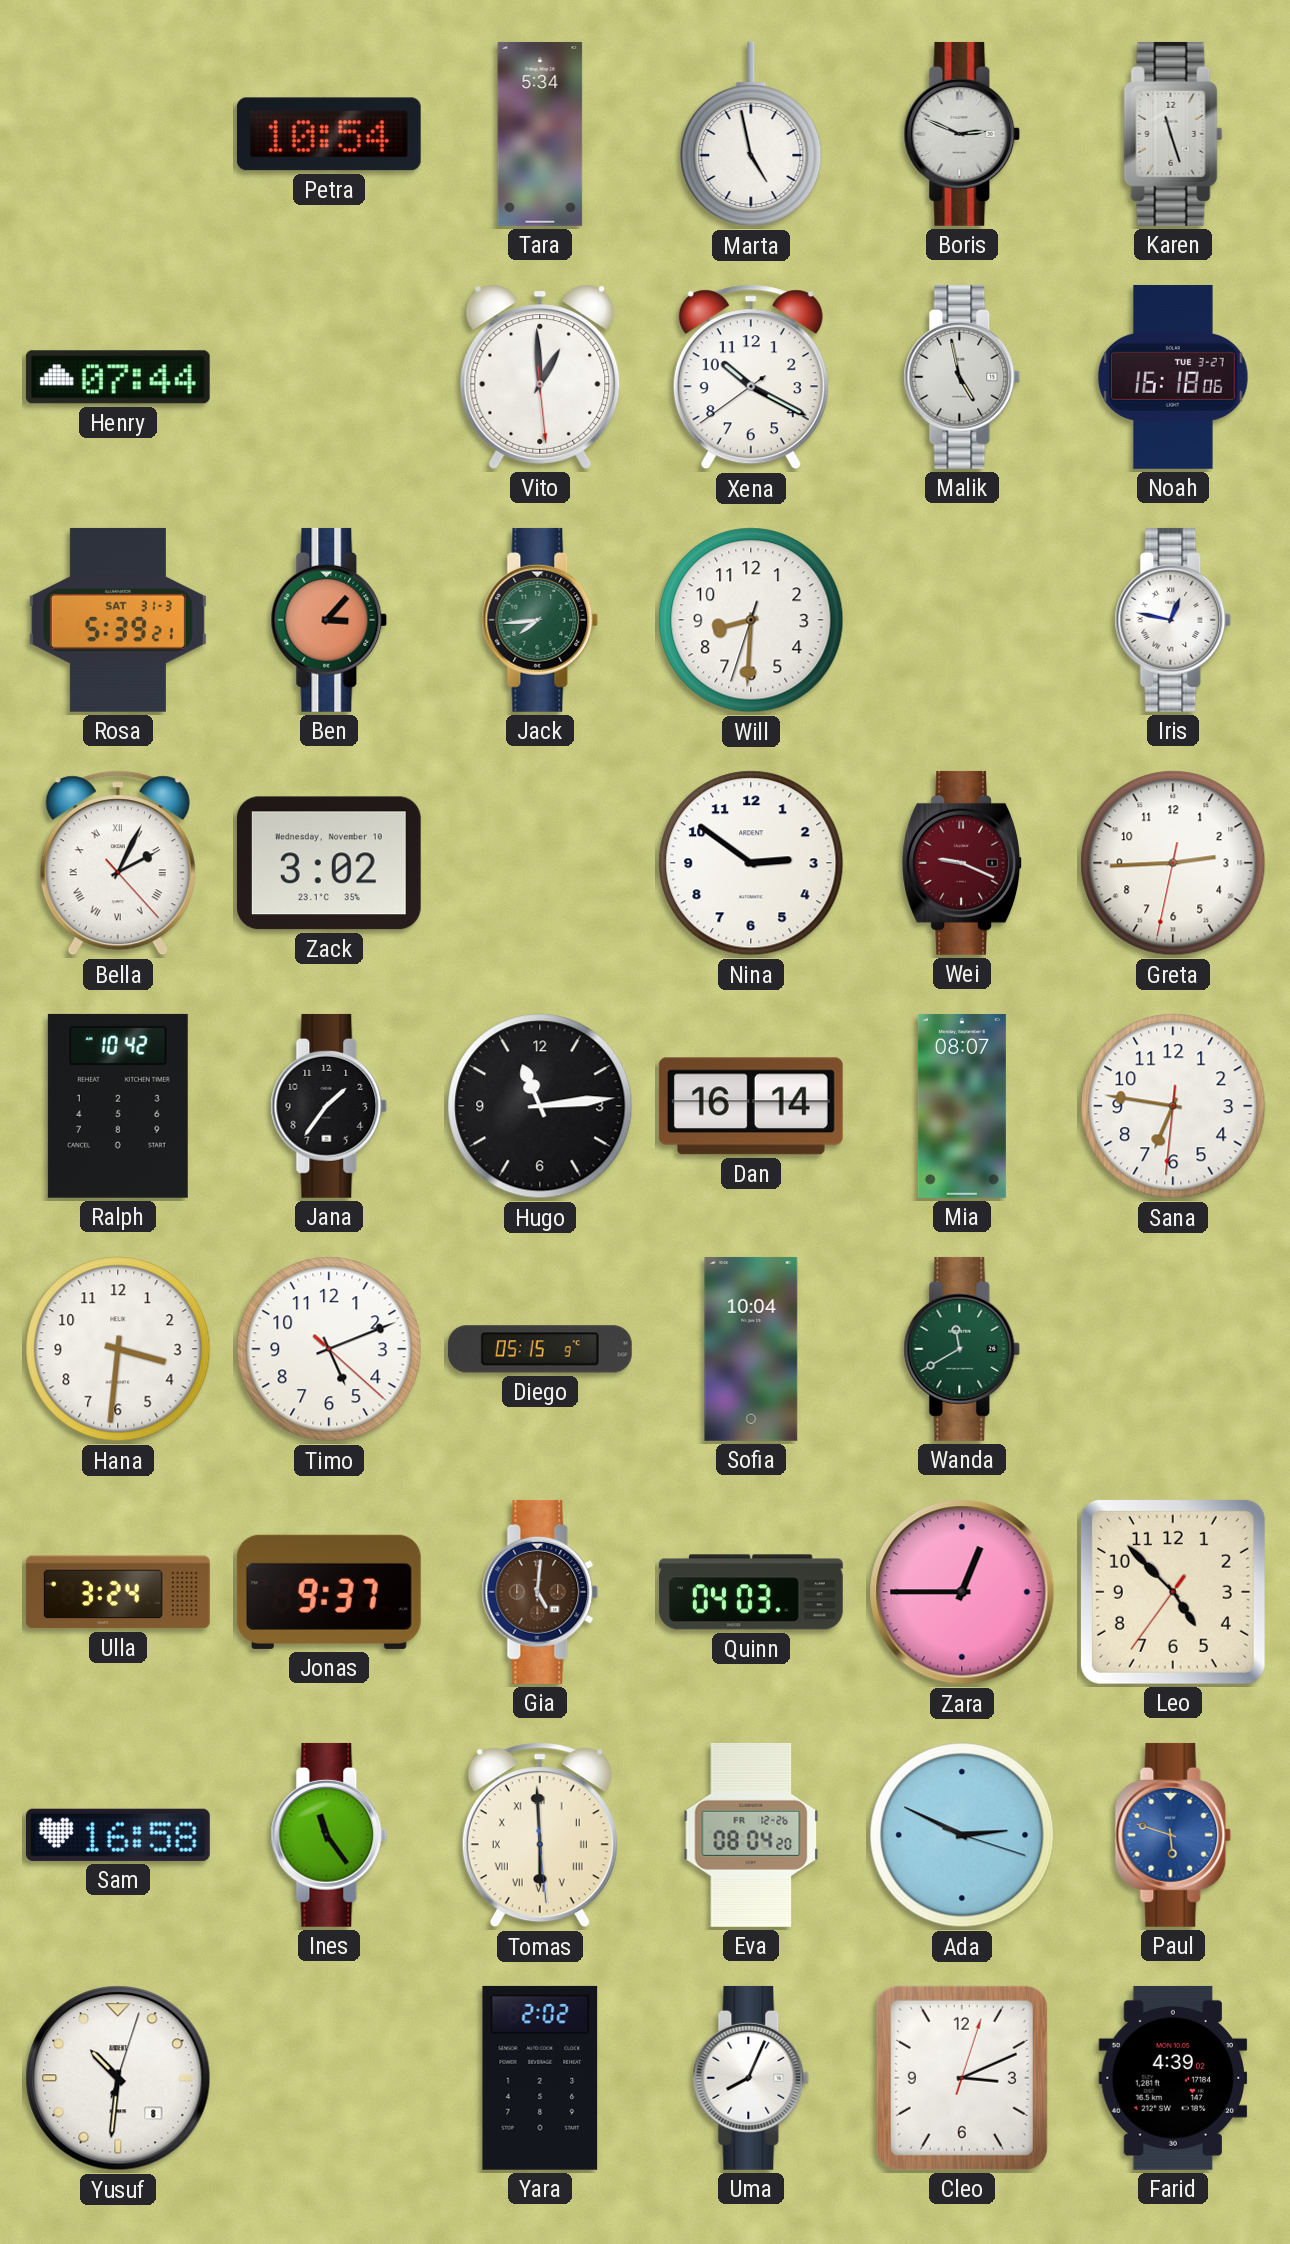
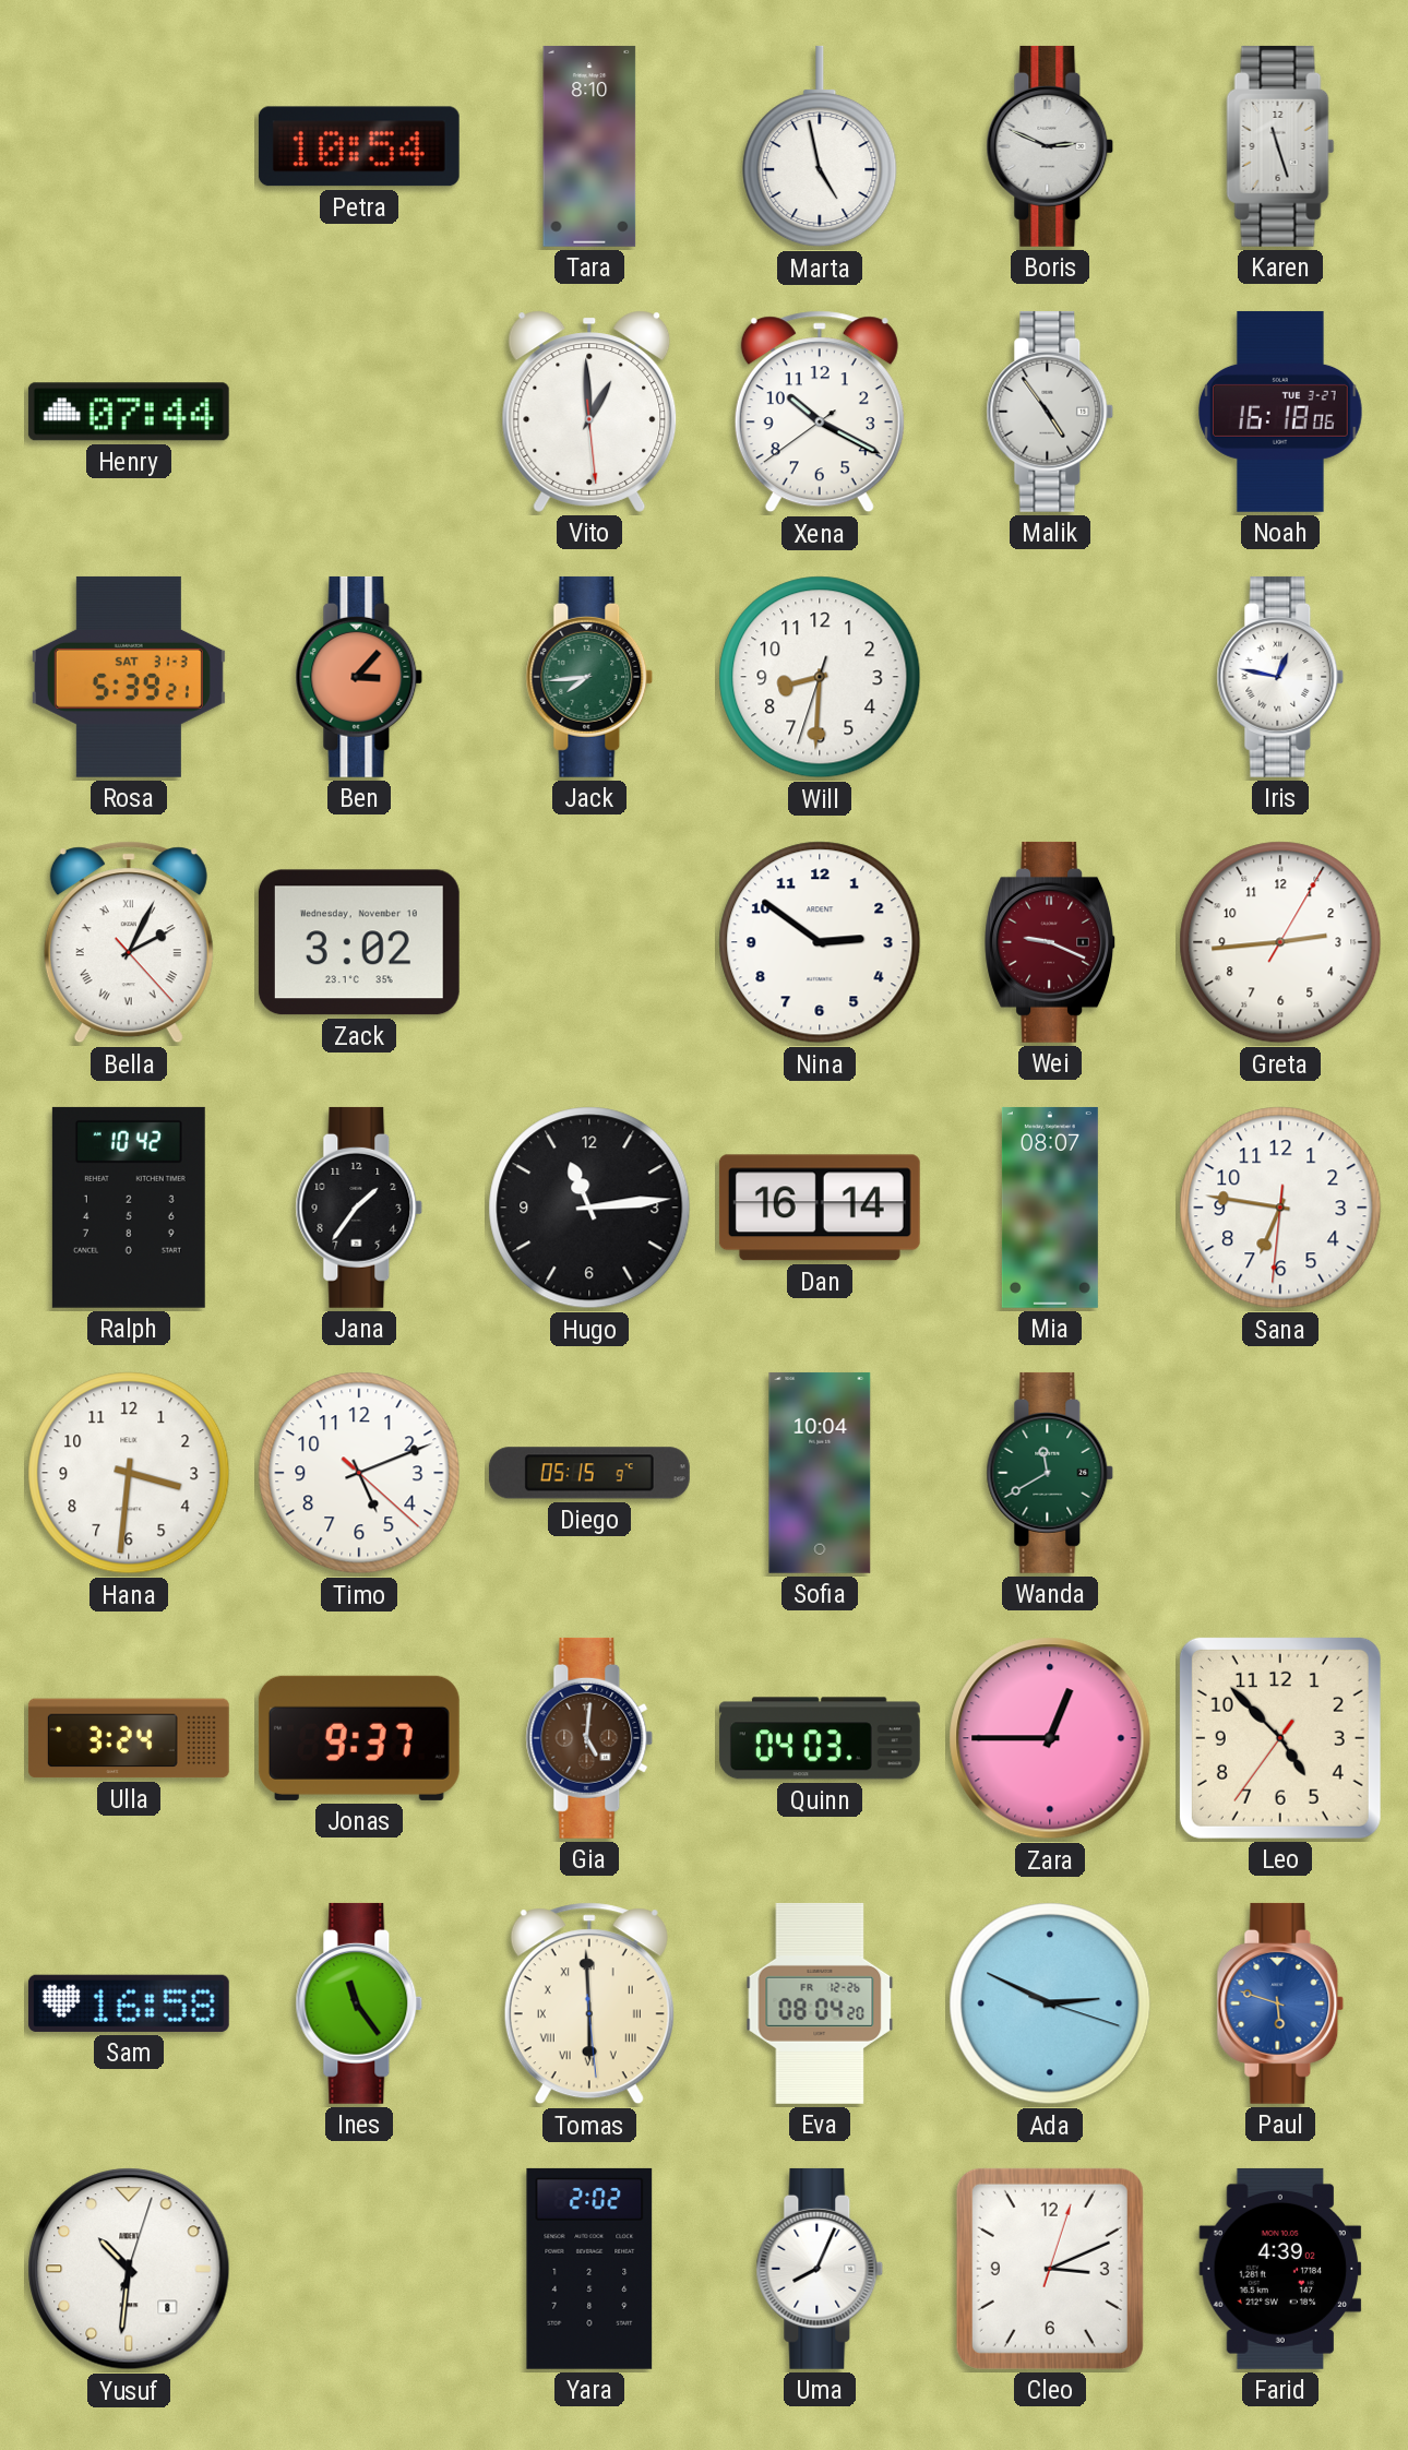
Tara: 5:34 -> 8:10
Malik: 4:58 -> 4:54
Greta: 2:44:32 -> 2:44:05
